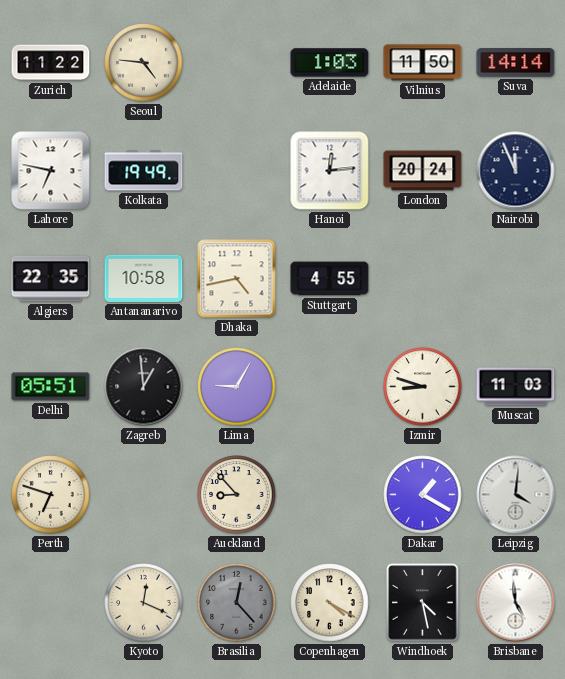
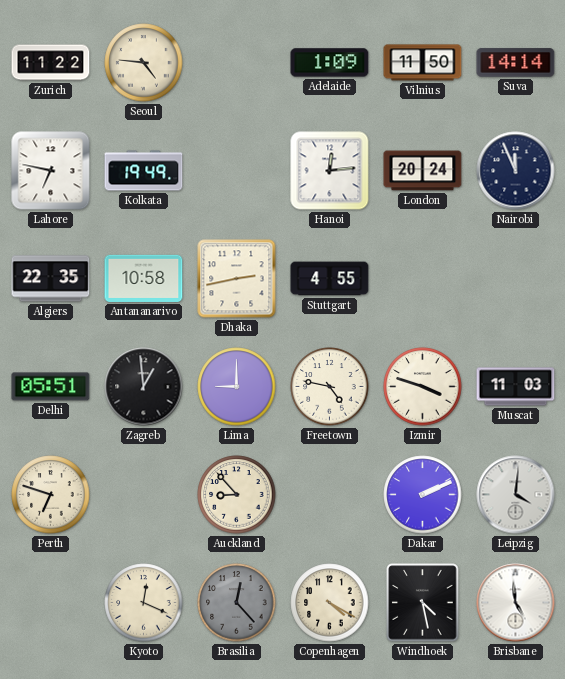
Adelaide: 1:03 -> 1:09
Dhaka: 4:43 -> 2:43
Lima: 9:05 -> 9:00
Freetown: none -> 4:47
Izmir: 8:48 -> 3:48
Dakar: 1:20 -> 2:11
